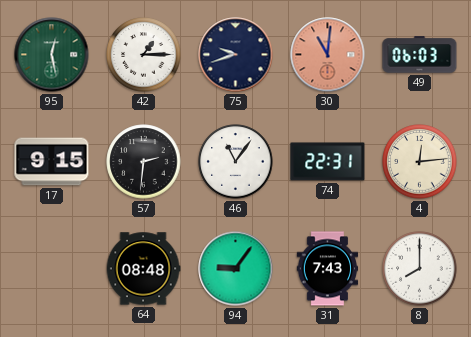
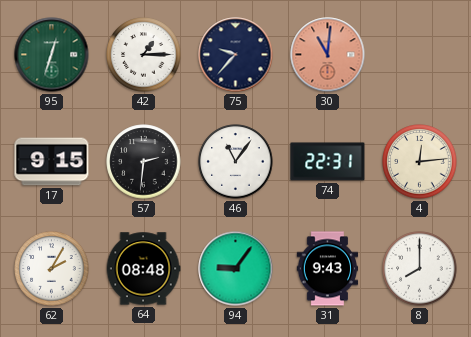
95: 12:28 -> 12:33
75: 9:42 -> 9:37
49: 06:03 -> none
62: none -> 2:05
31: 7:43 -> 9:43
